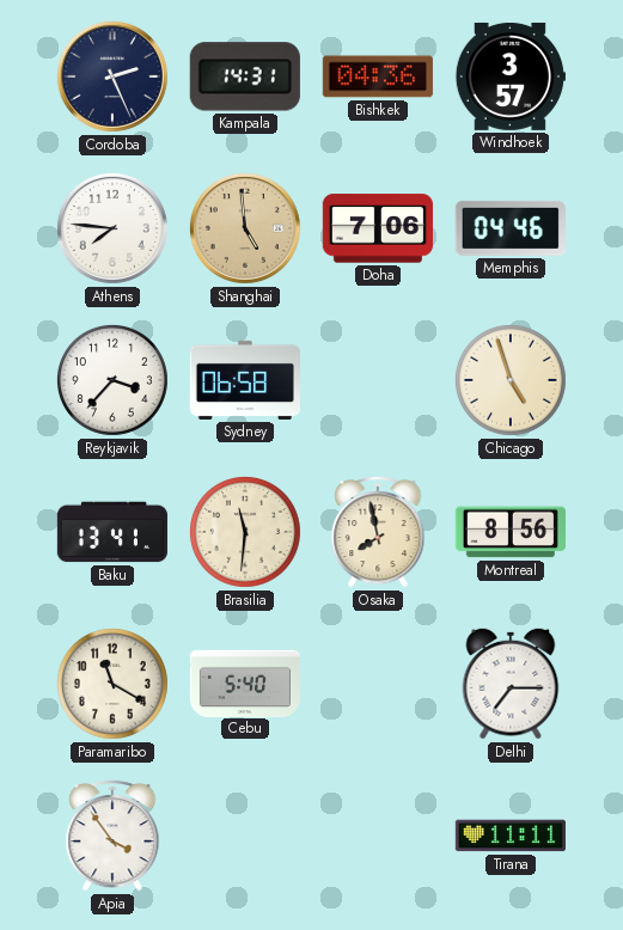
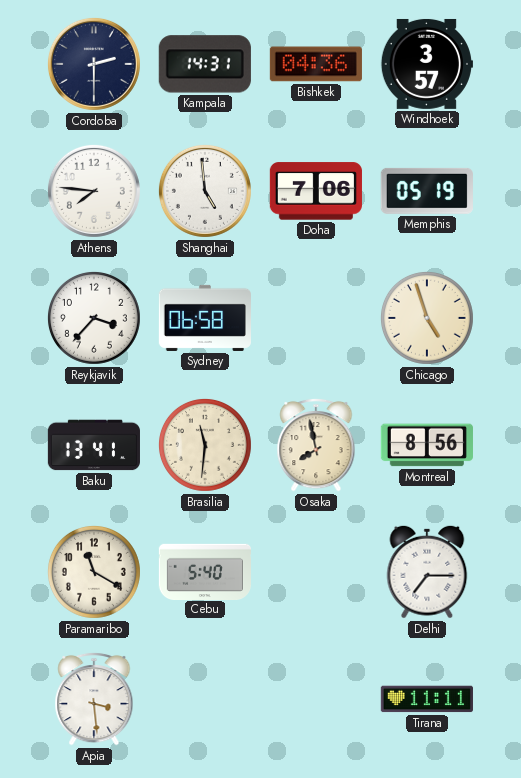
Cordoba: 2:26 -> 2:30
Shanghai dial: champagne -> white
Memphis: 04:46 -> 05:19
Apia: 3:54 -> 3:29
